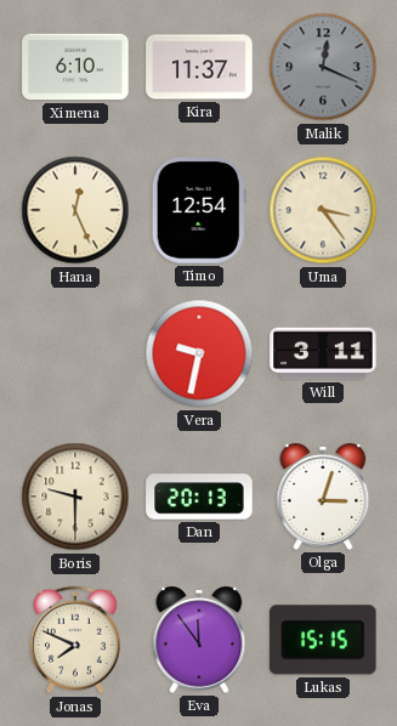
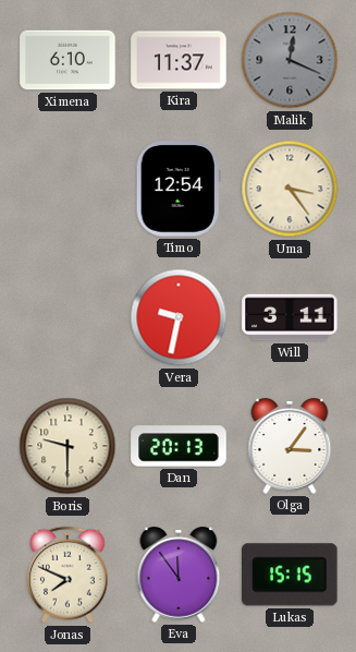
Hana: 12:26 -> none
Olga: 3:03 -> 3:06
